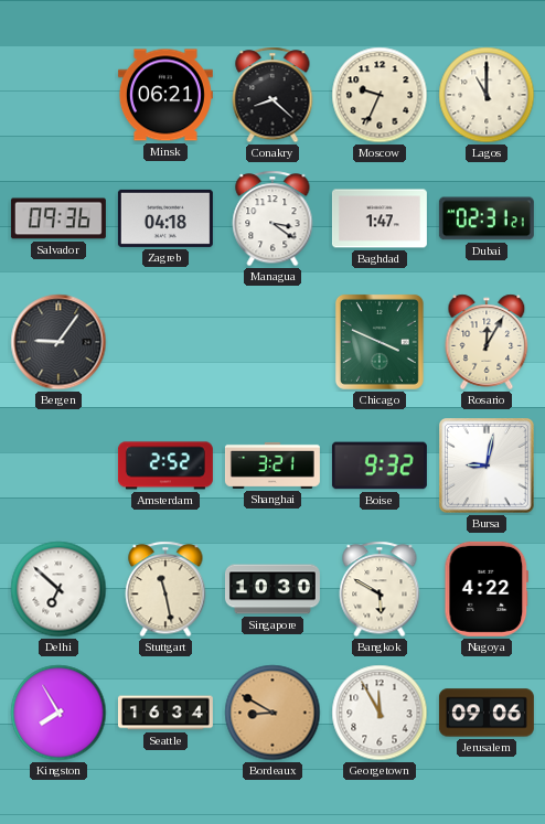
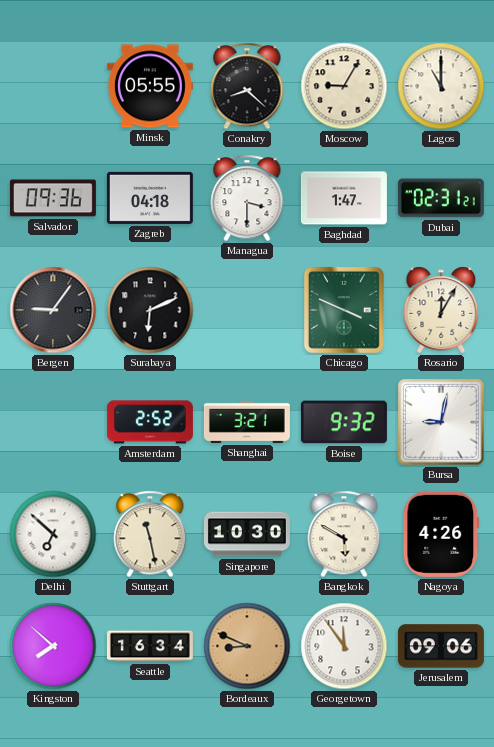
Minsk: 06:21 -> 05:55
Moscow: 9:34 -> 9:05
Managua: 3:21 -> 3:30
Surabaya: none -> 6:11
Nagoya: 4:22 -> 4:26
Kingston: 7:55 -> 7:52
Bordeaux: 8:50 -> 8:49
Georgetown: 11:55 -> 11:54
